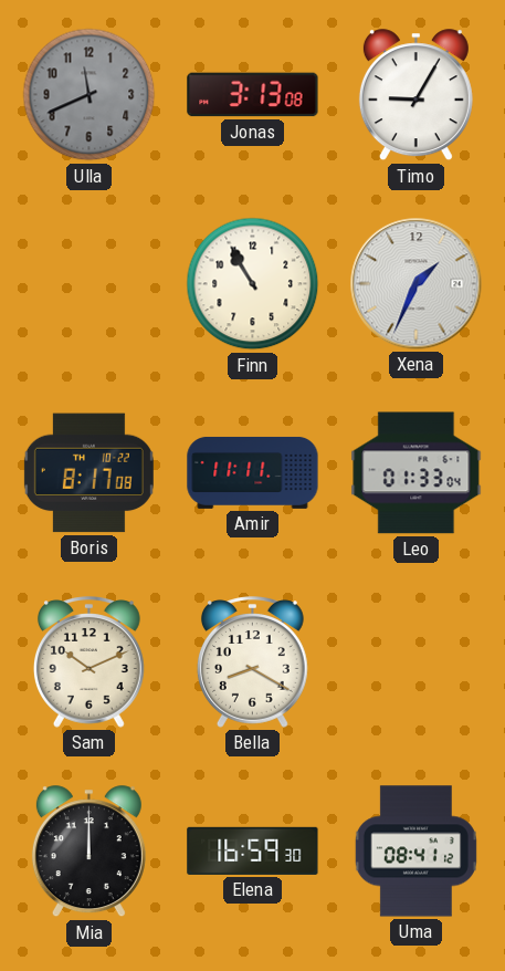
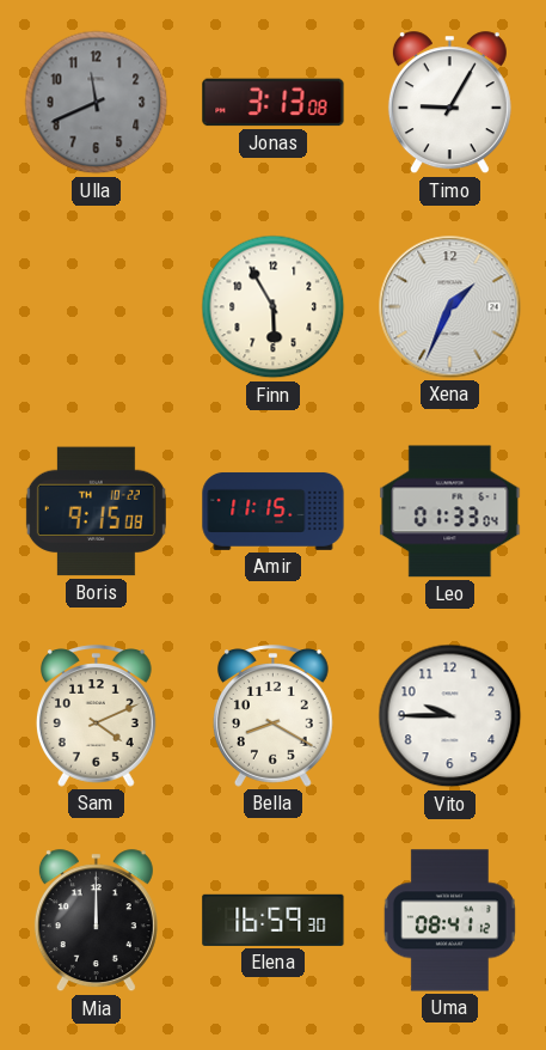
Finn: 10:55 -> 5:55
Boris: 8:17 -> 9:15
Amir: 11:11 -> 11:15
Sam: 10:11 -> 4:11
Vito: none -> 9:45
